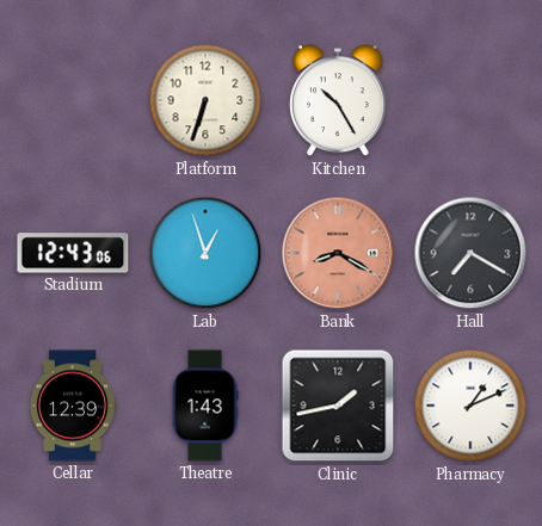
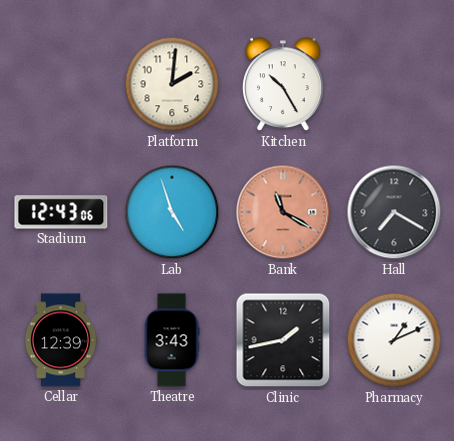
Platform: 6:33 -> 2:01
Lab: 12:57 -> 4:57
Bank: 8:20 -> 11:20
Theatre: 1:43 -> 3:43
